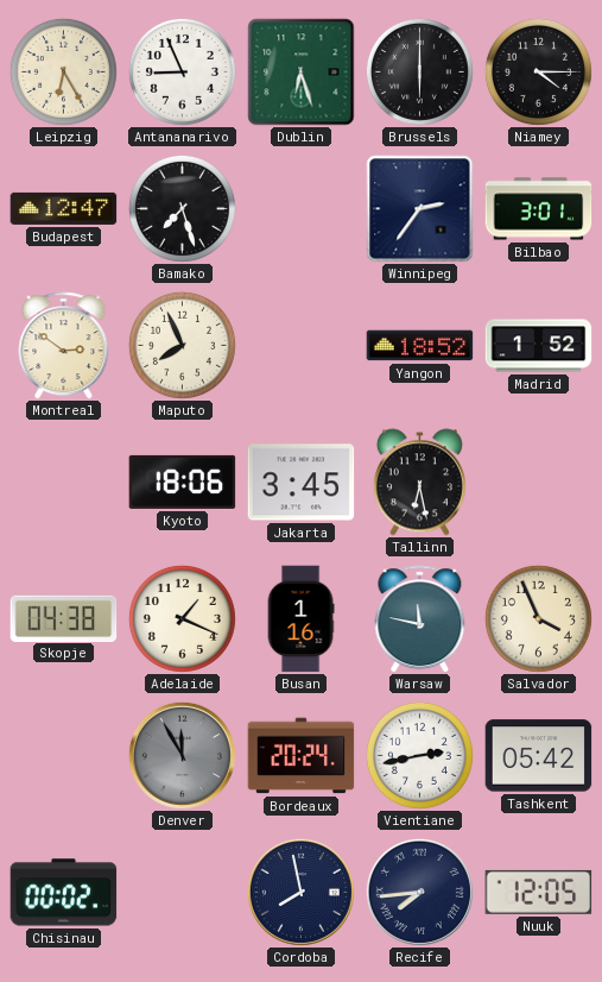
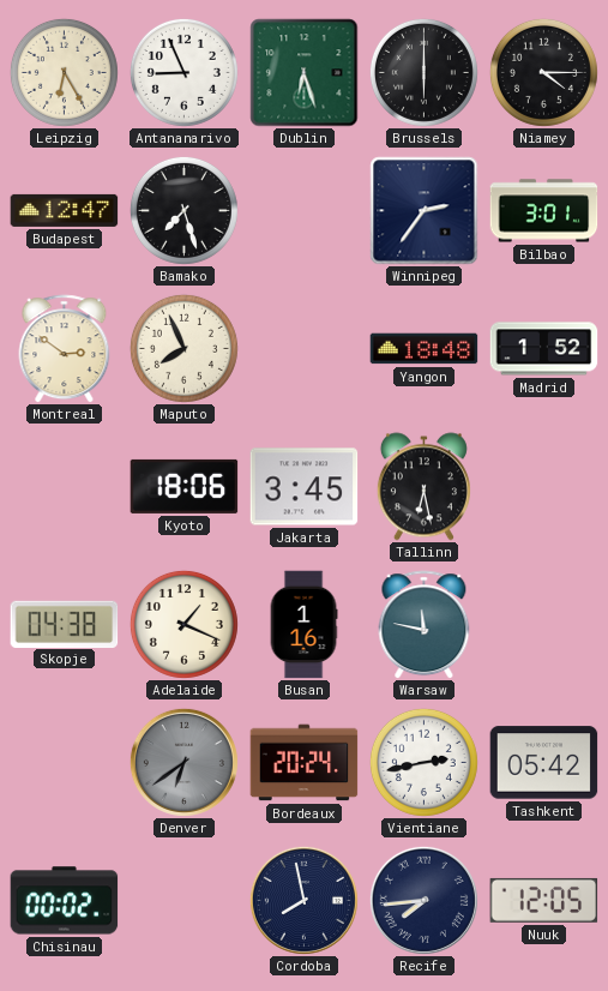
Yangon: 18:52 -> 18:48
Salvador: 3:56 -> none
Denver: 11:55 -> 6:39
